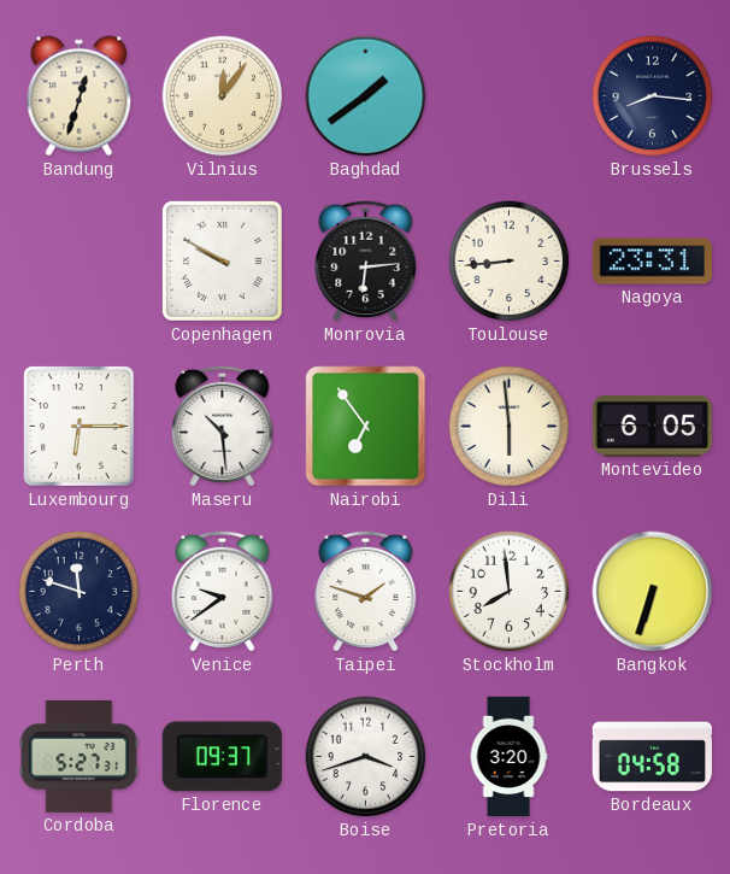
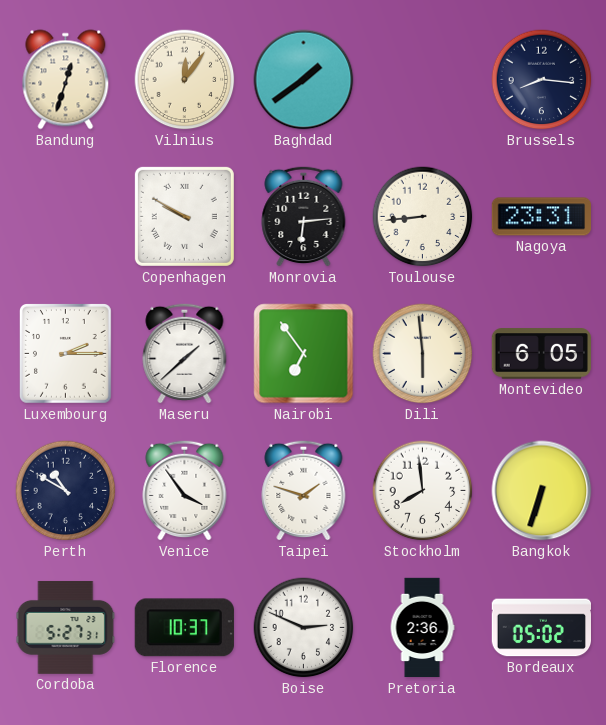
Luxembourg: 6:15 -> 2:15
Maseru: 10:29 -> 1:38
Perth: 11:48 -> 10:50
Venice: 9:39 -> 3:54
Florence: 09:37 -> 10:37
Boise: 3:42 -> 2:49
Pretoria: 3:20 -> 2:36
Bordeaux: 04:58 -> 05:02
